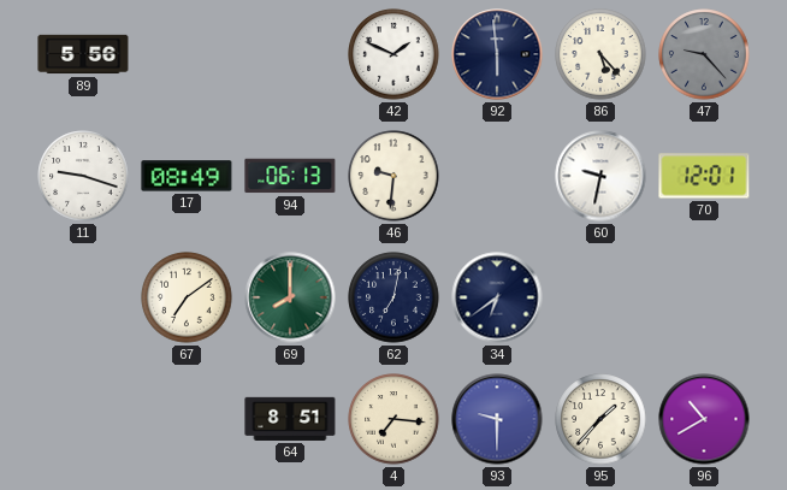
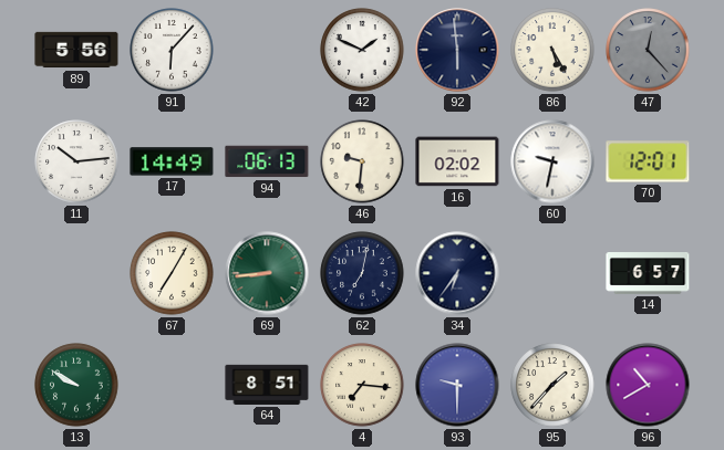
91: none -> 6:07
86: 5:23 -> 5:25
47: 9:23 -> 12:23
11: 9:18 -> 10:14
17: 08:49 -> 14:49
16: none -> 02:02
67: 7:09 -> 7:05
69: 8:00 -> 8:44
34: 6:39 -> 6:36
14: none -> 6:57
13: none -> 9:50
